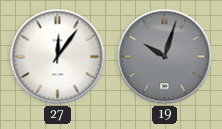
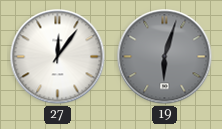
19: 10:03 -> 6:03
